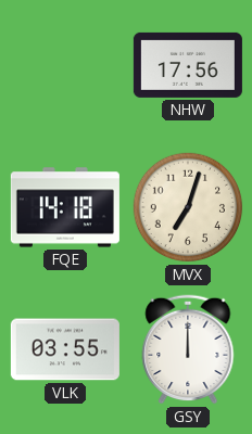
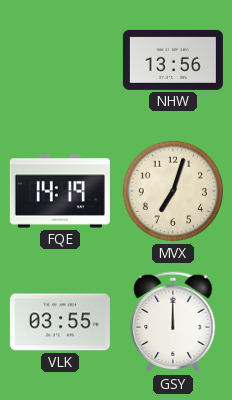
NHW: 17:56 -> 13:56
FQE: 14:18 -> 14:19
